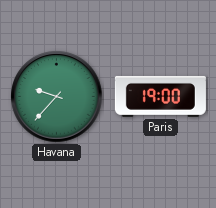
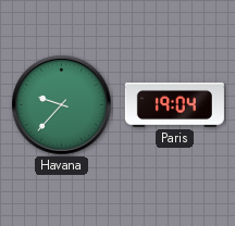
Paris: 19:00 -> 19:04
